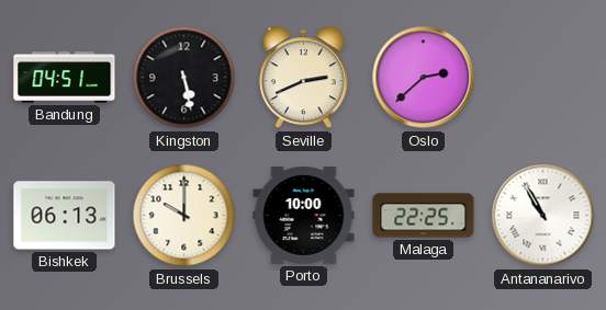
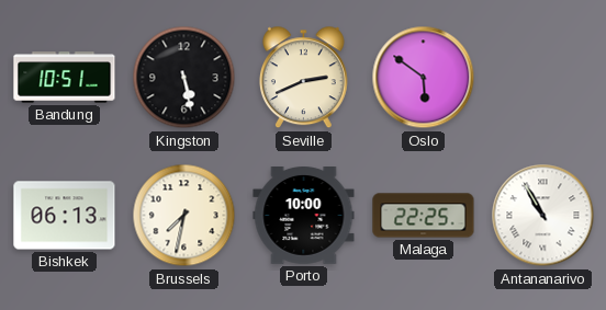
Bandung: 04:51 -> 10:51
Oslo: 2:38 -> 5:51
Brussels: 10:00 -> 7:32
